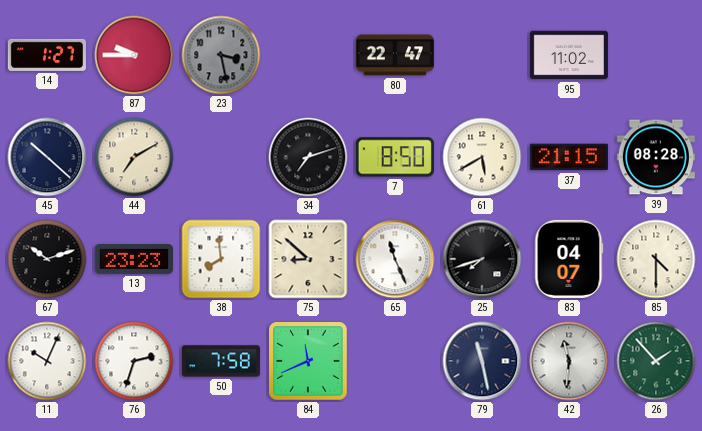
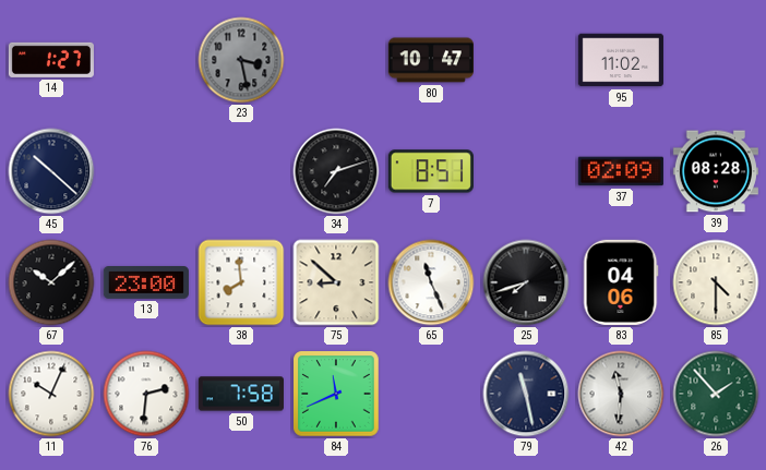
87: 9:45 -> none
80: 22:47 -> 10:47
44: 7:10 -> none
7: 8:50 -> 8:51
61: 5:40 -> none
37: 21:15 -> 02:09
67: 10:12 -> 10:08
13: 23:23 -> 23:00
83: 04:07 -> 04:06
76: 2:33 -> 2:31
